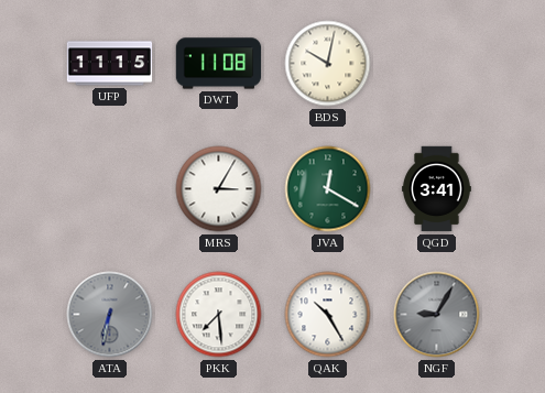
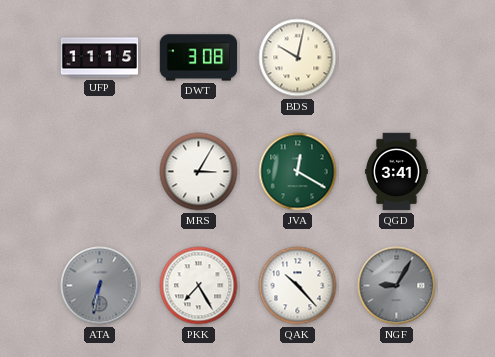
DWT: 11:08 -> 3:08
PKK: 7:29 -> 7:25
QAK: 10:25 -> 10:23
